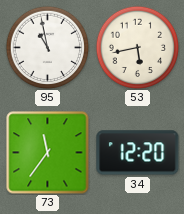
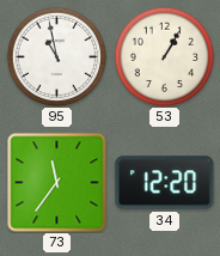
53: 5:43 -> 1:05
